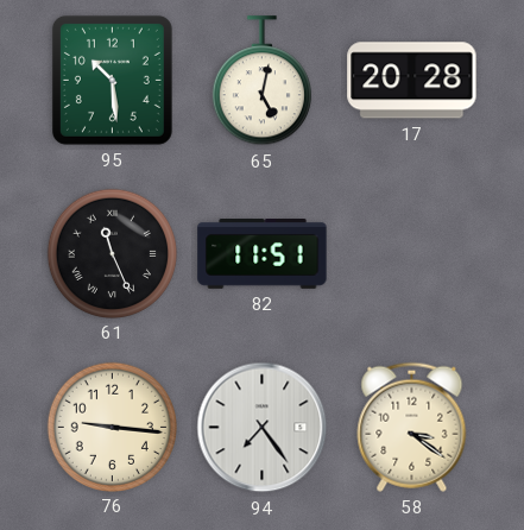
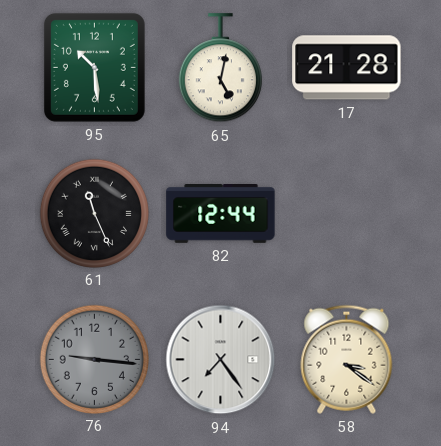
17: 20:28 -> 21:28
82: 11:51 -> 12:44
76 dial: cream -> grey
